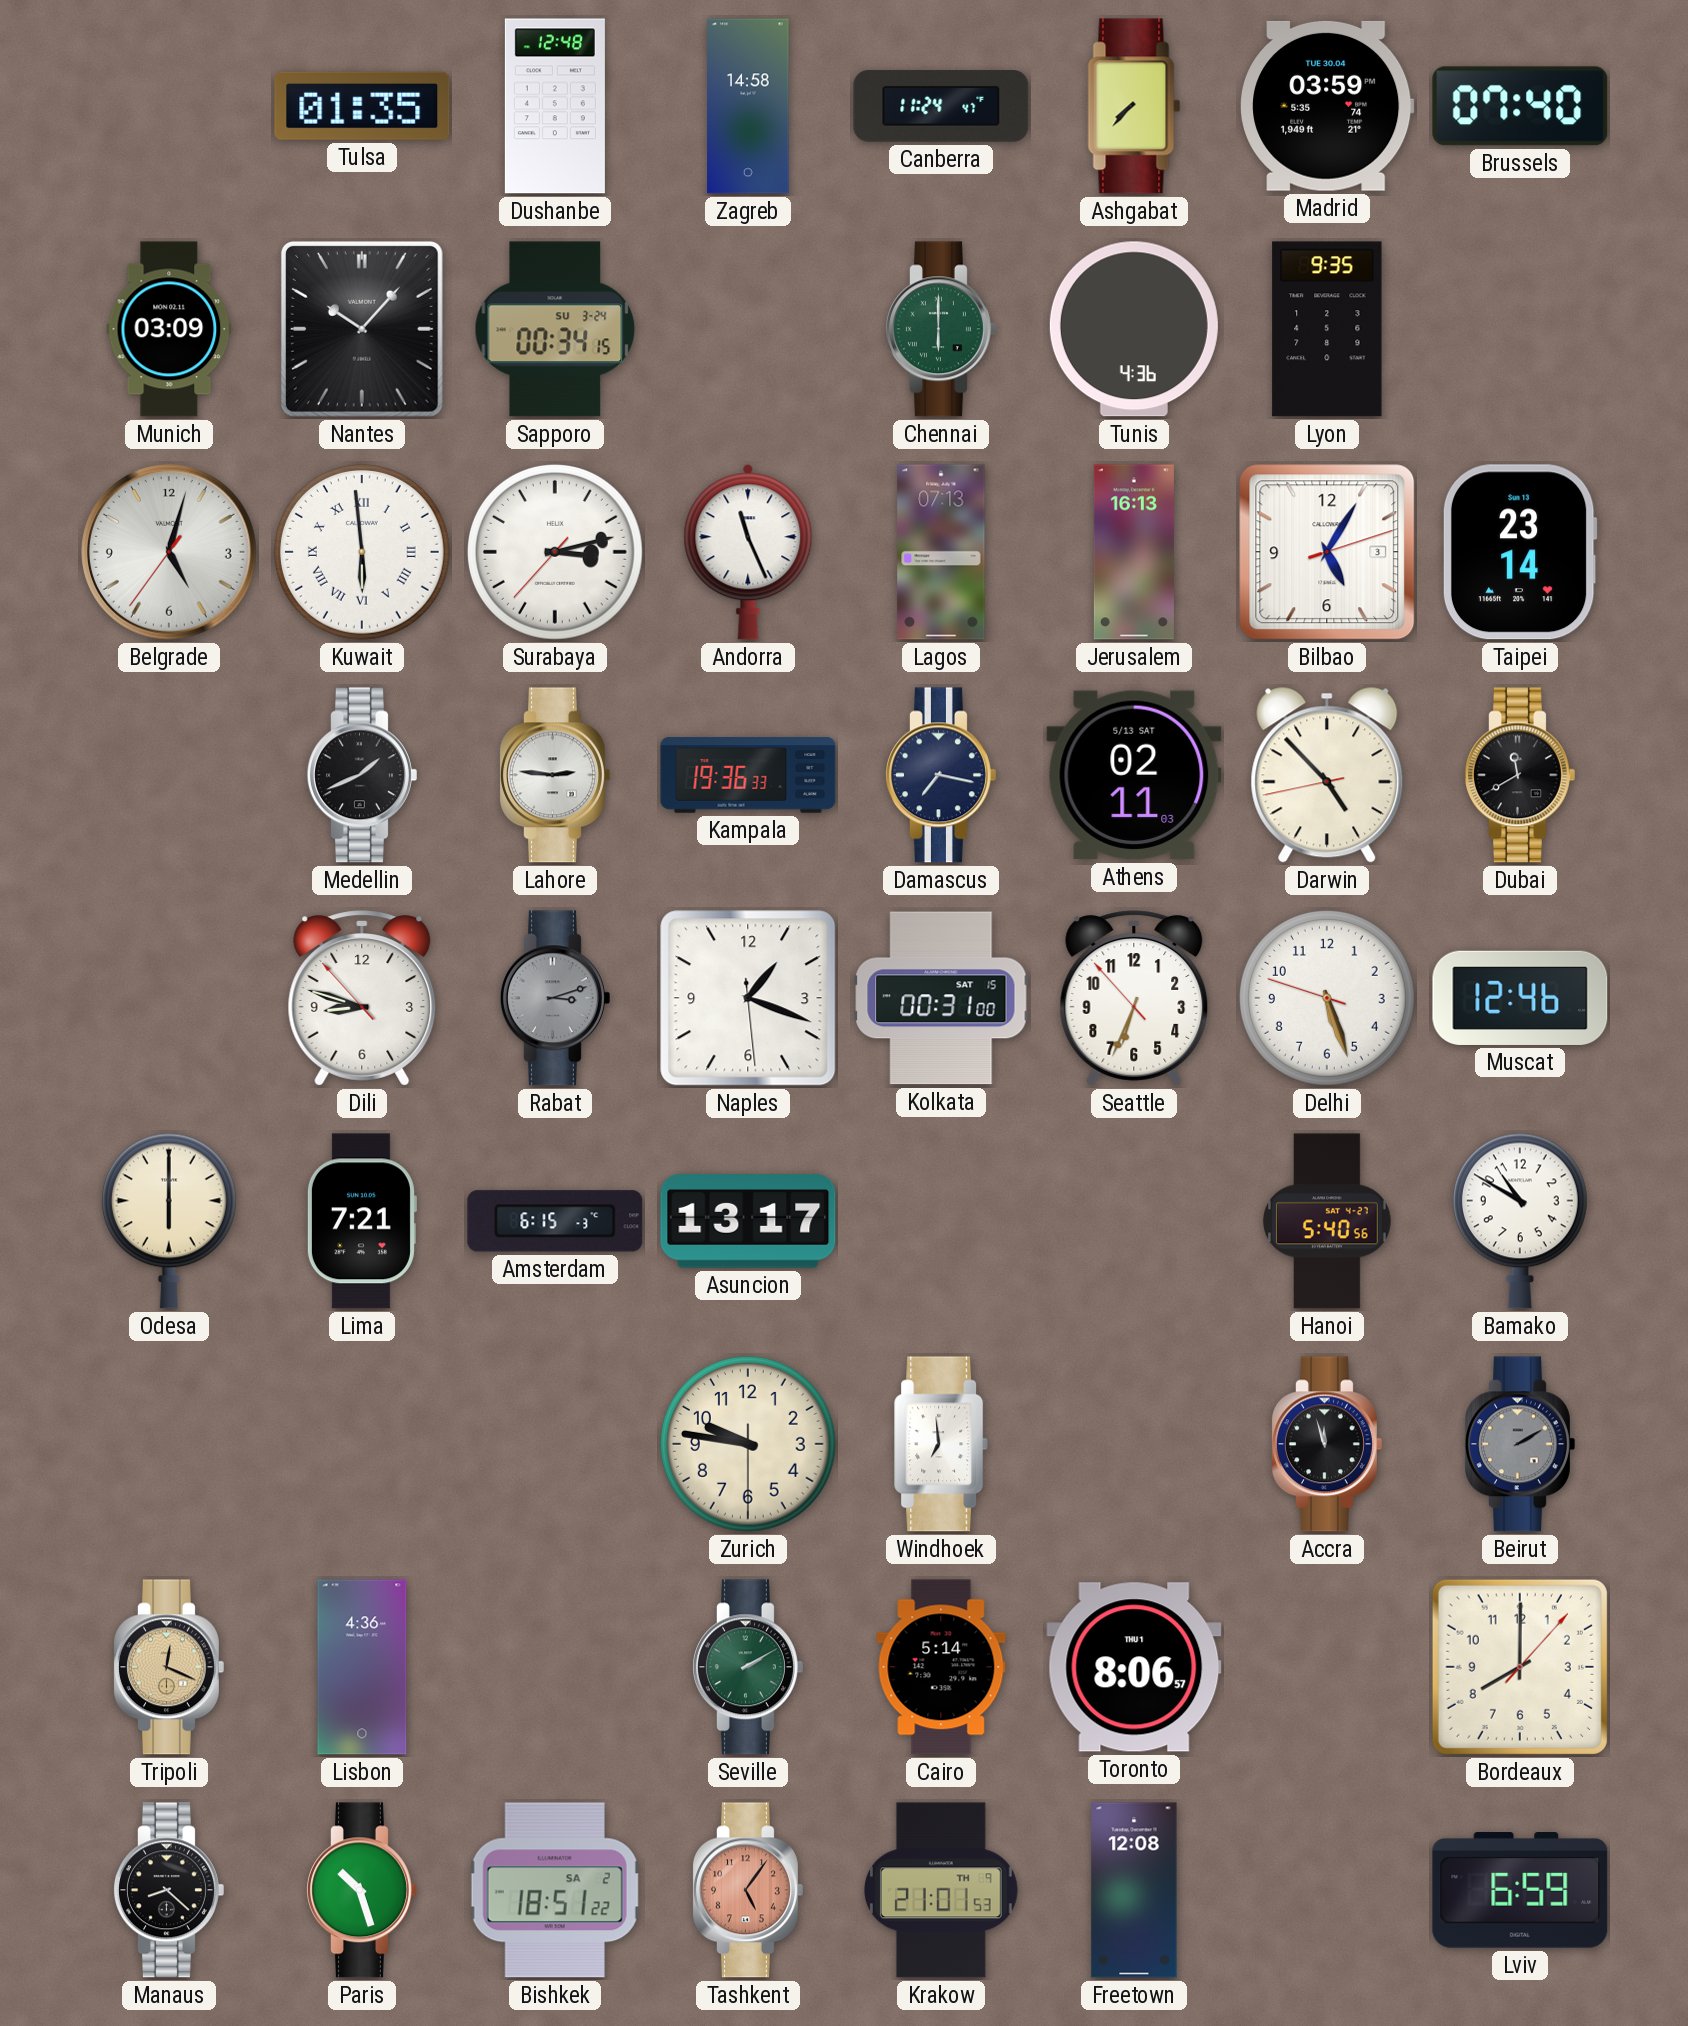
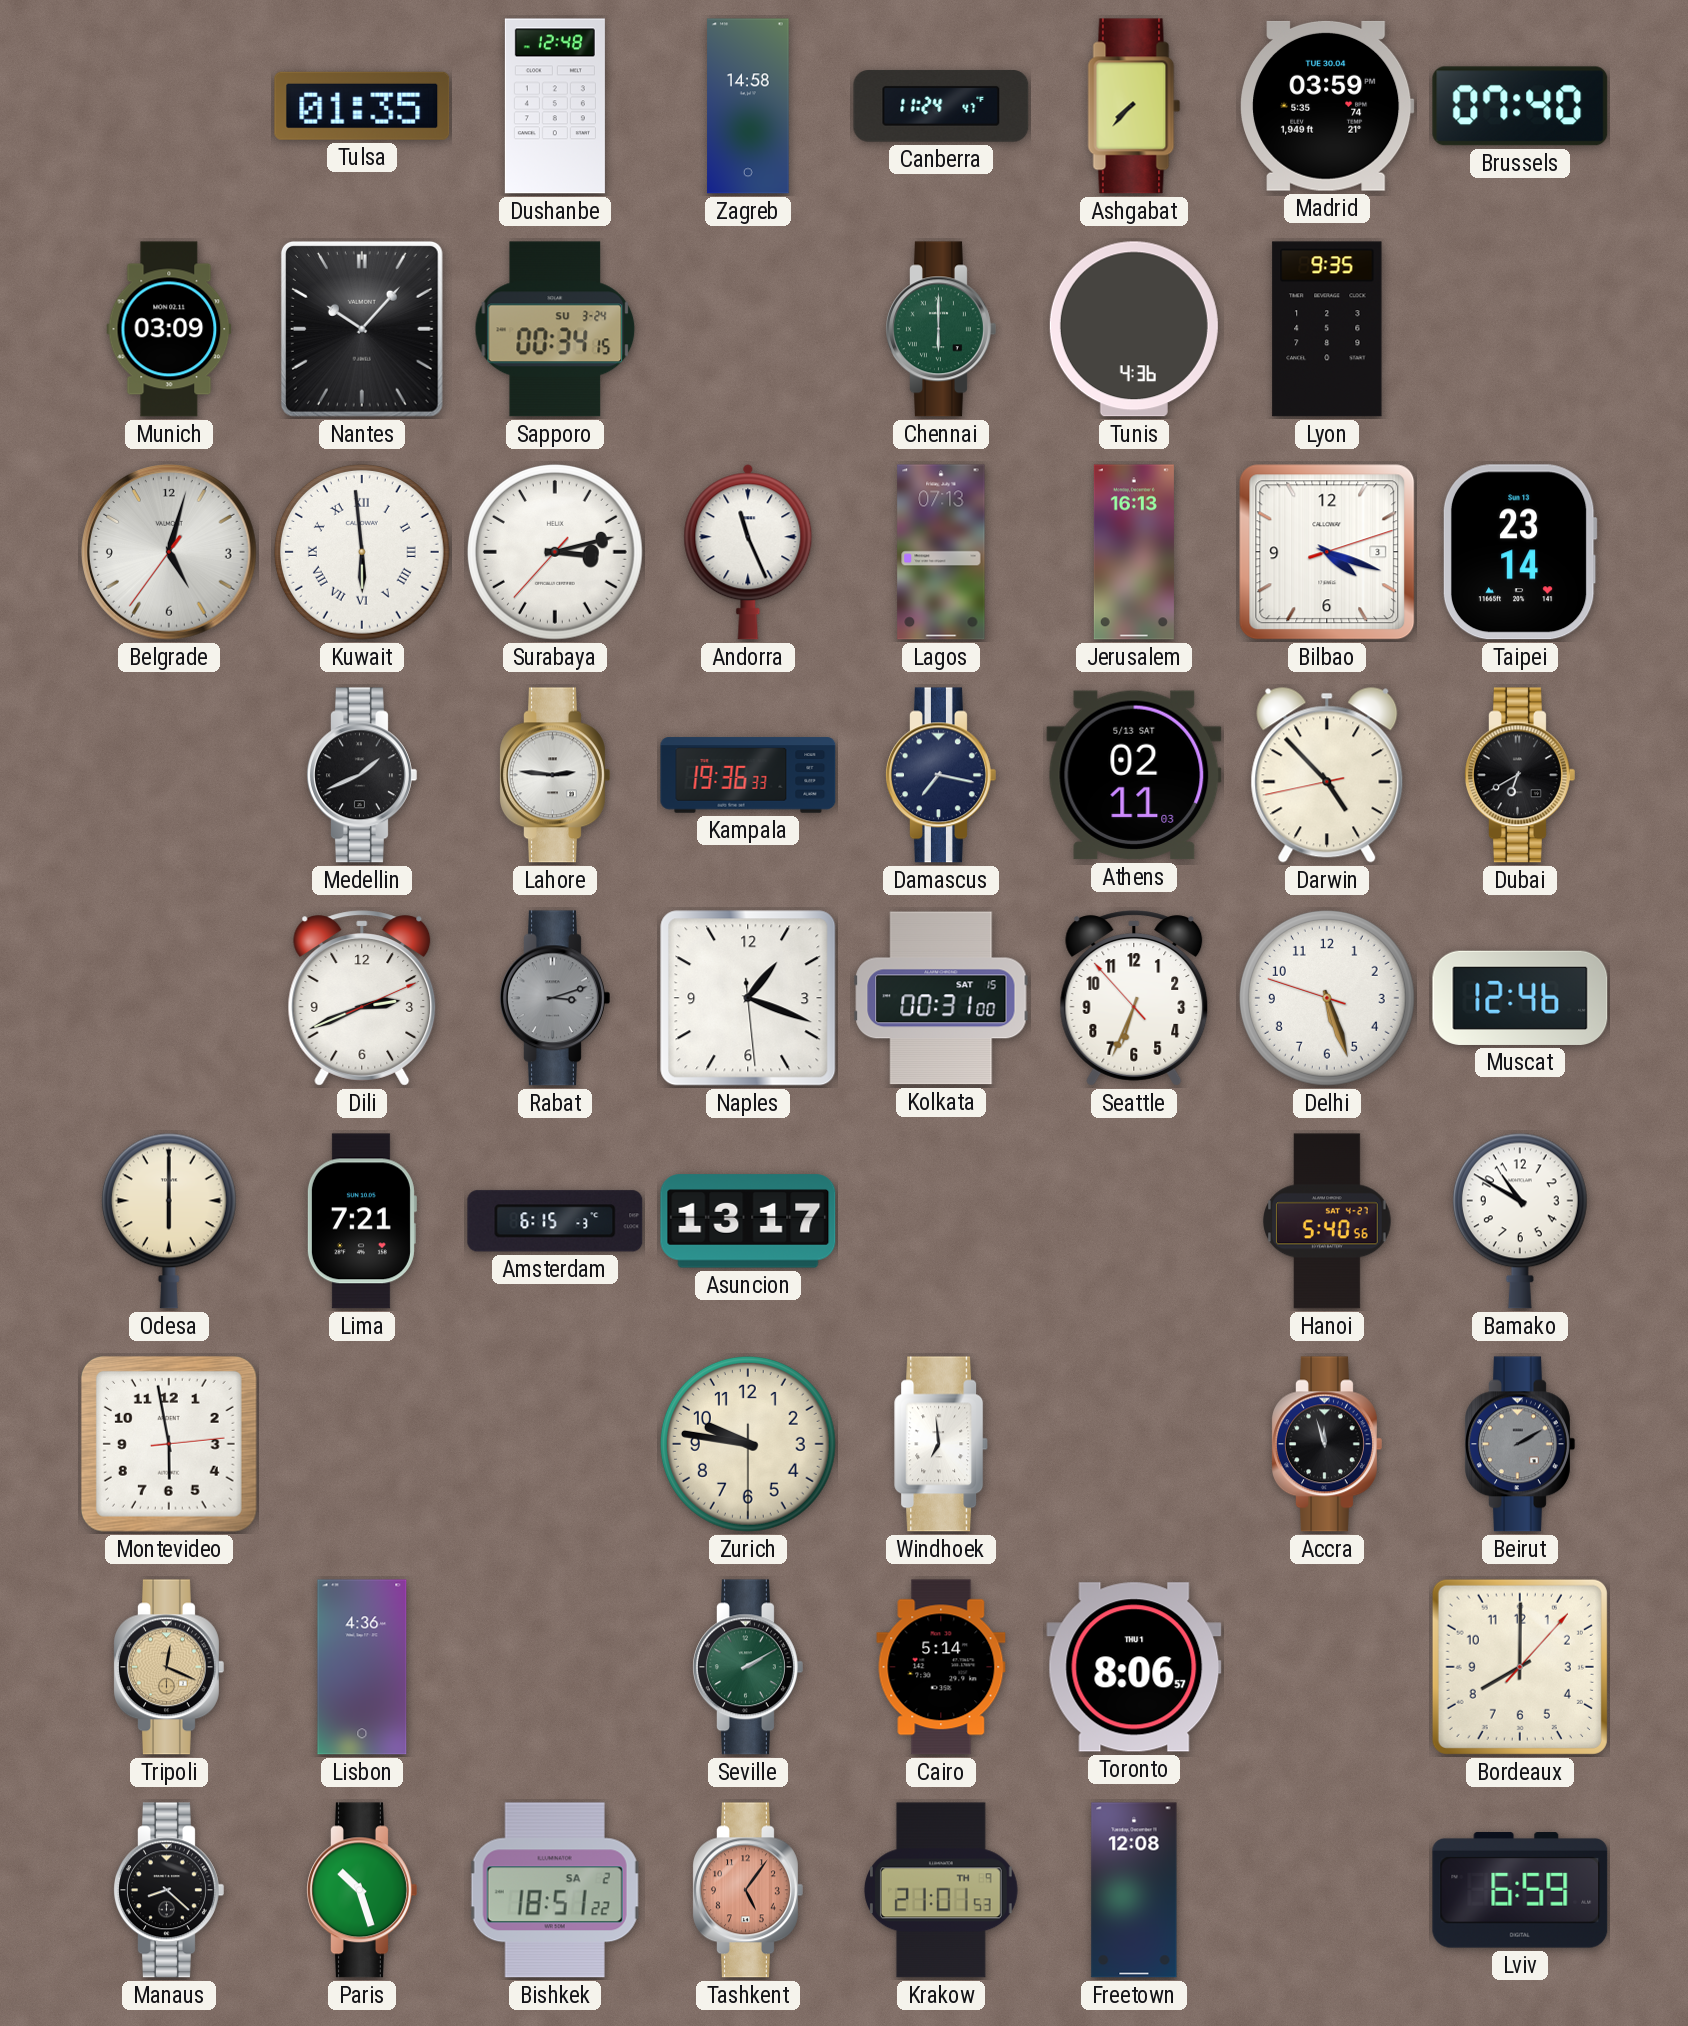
Bilbao: 5:05 -> 4:18
Dubai: 11:40 -> 6:40
Dili: 8:47 -> 2:41
Montevideo: none -> 5:58
